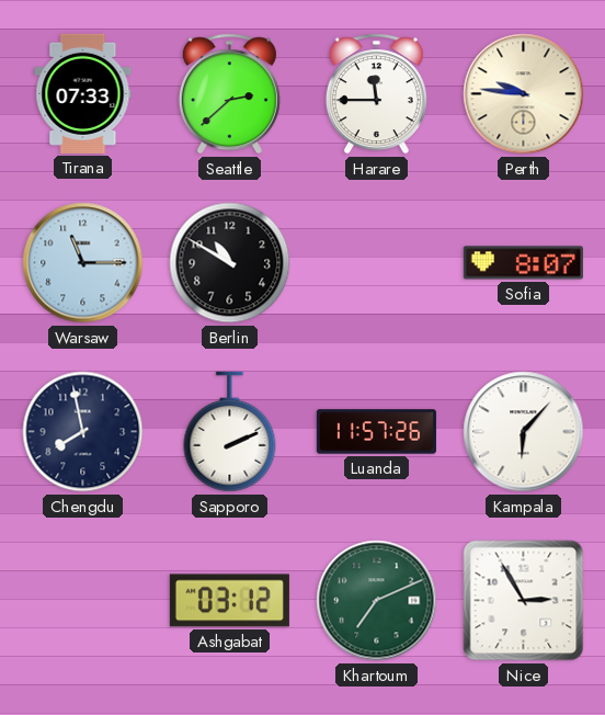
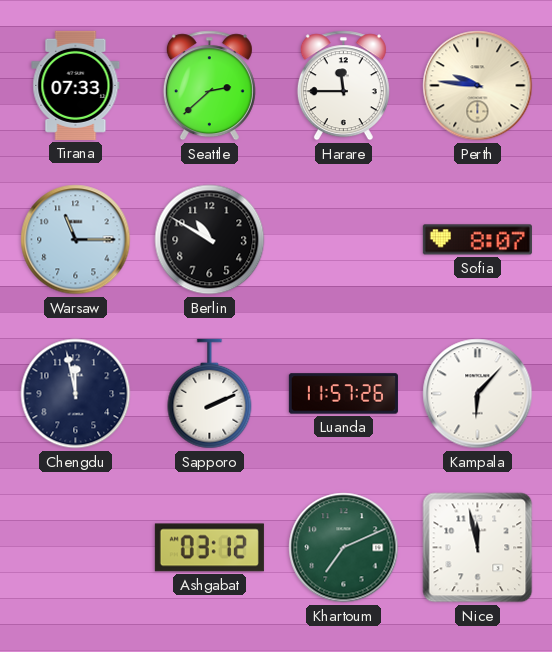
Chengdu: 7:58 -> 11:58
Nice: 2:55 -> 11:58
